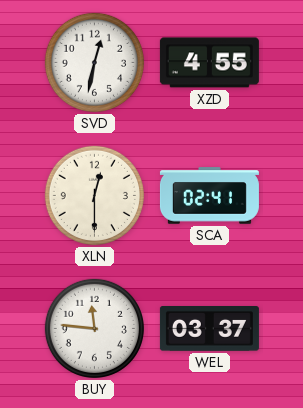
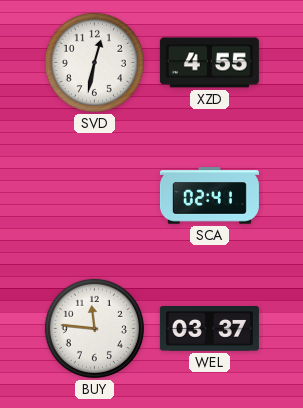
XLN: 12:30 -> none
